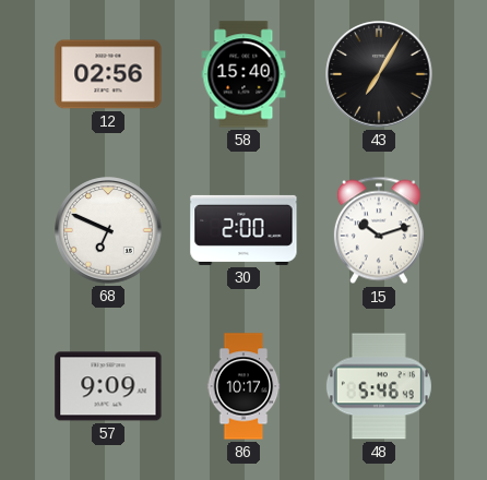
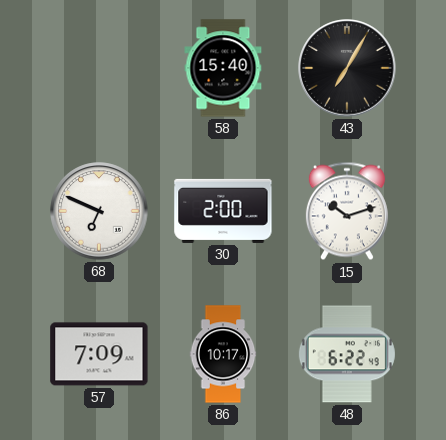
12: 02:56 -> none
57: 9:09 -> 7:09
48: 5:46 -> 6:22
